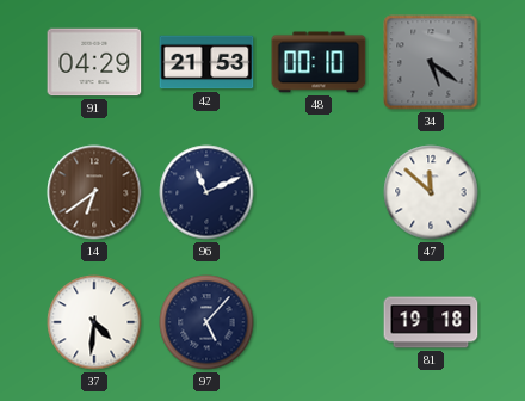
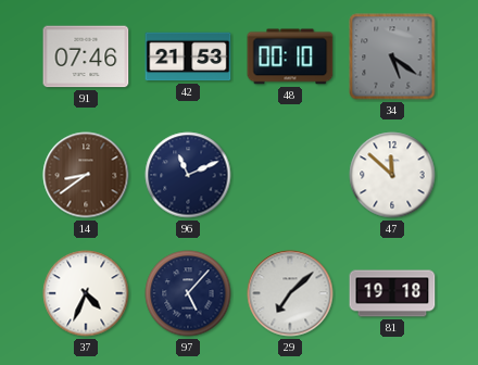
91: 04:29 -> 07:46
14: 6:39 -> 8:39
37: 4:31 -> 4:34
29: none -> 7:08
